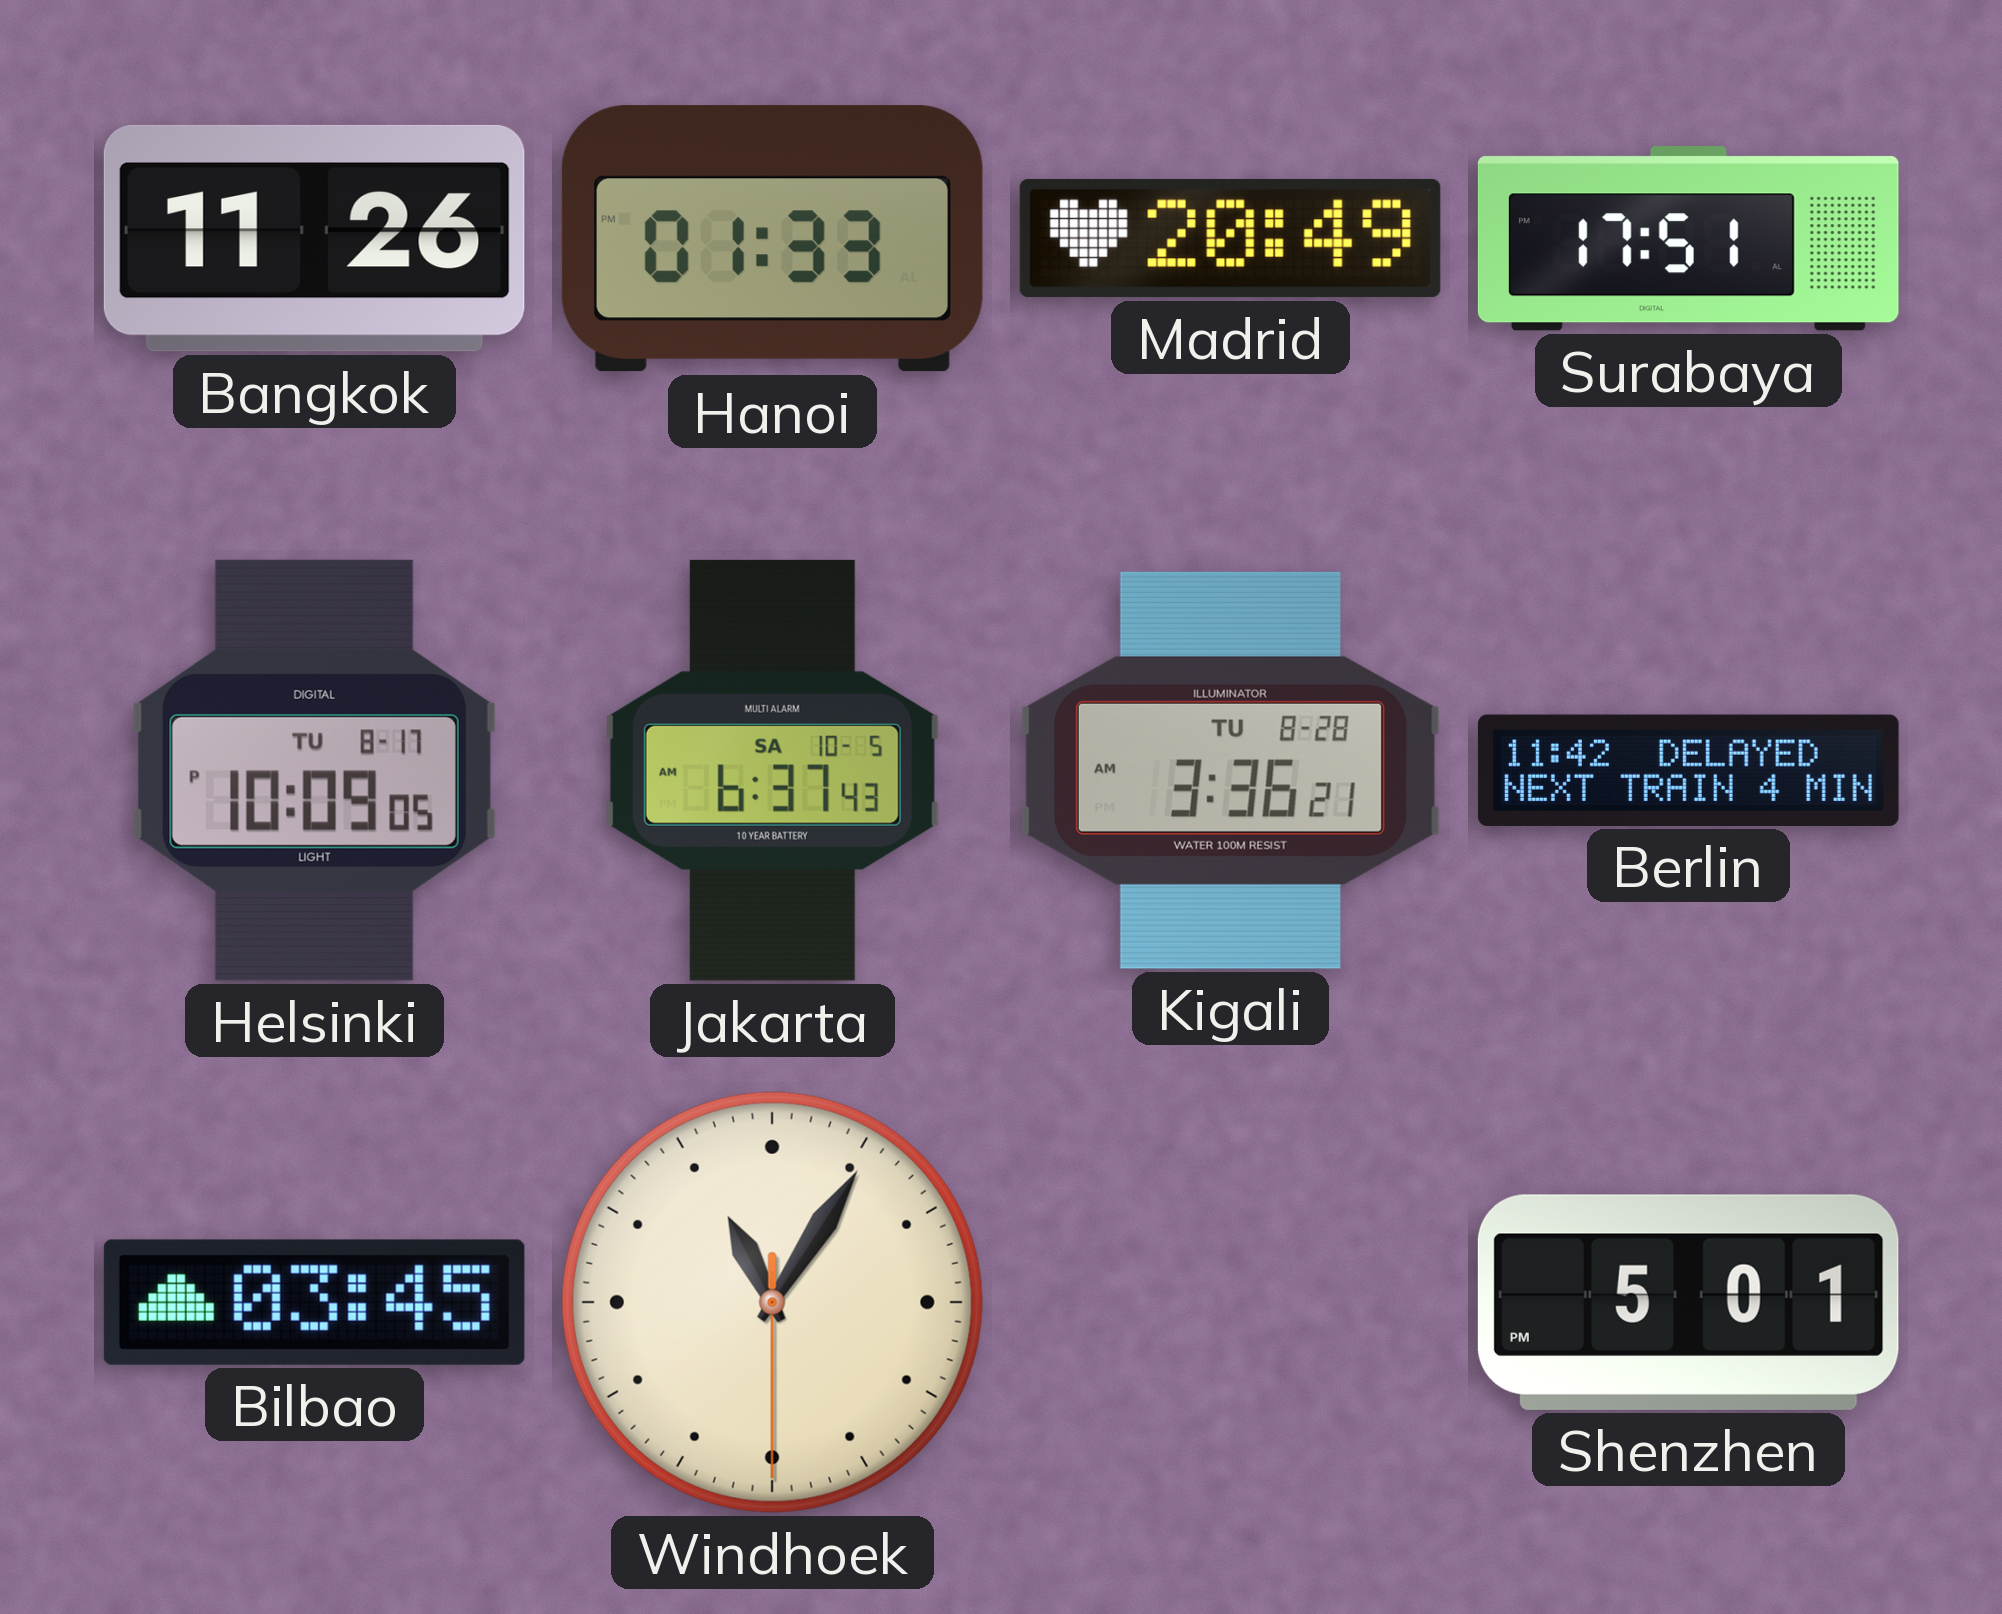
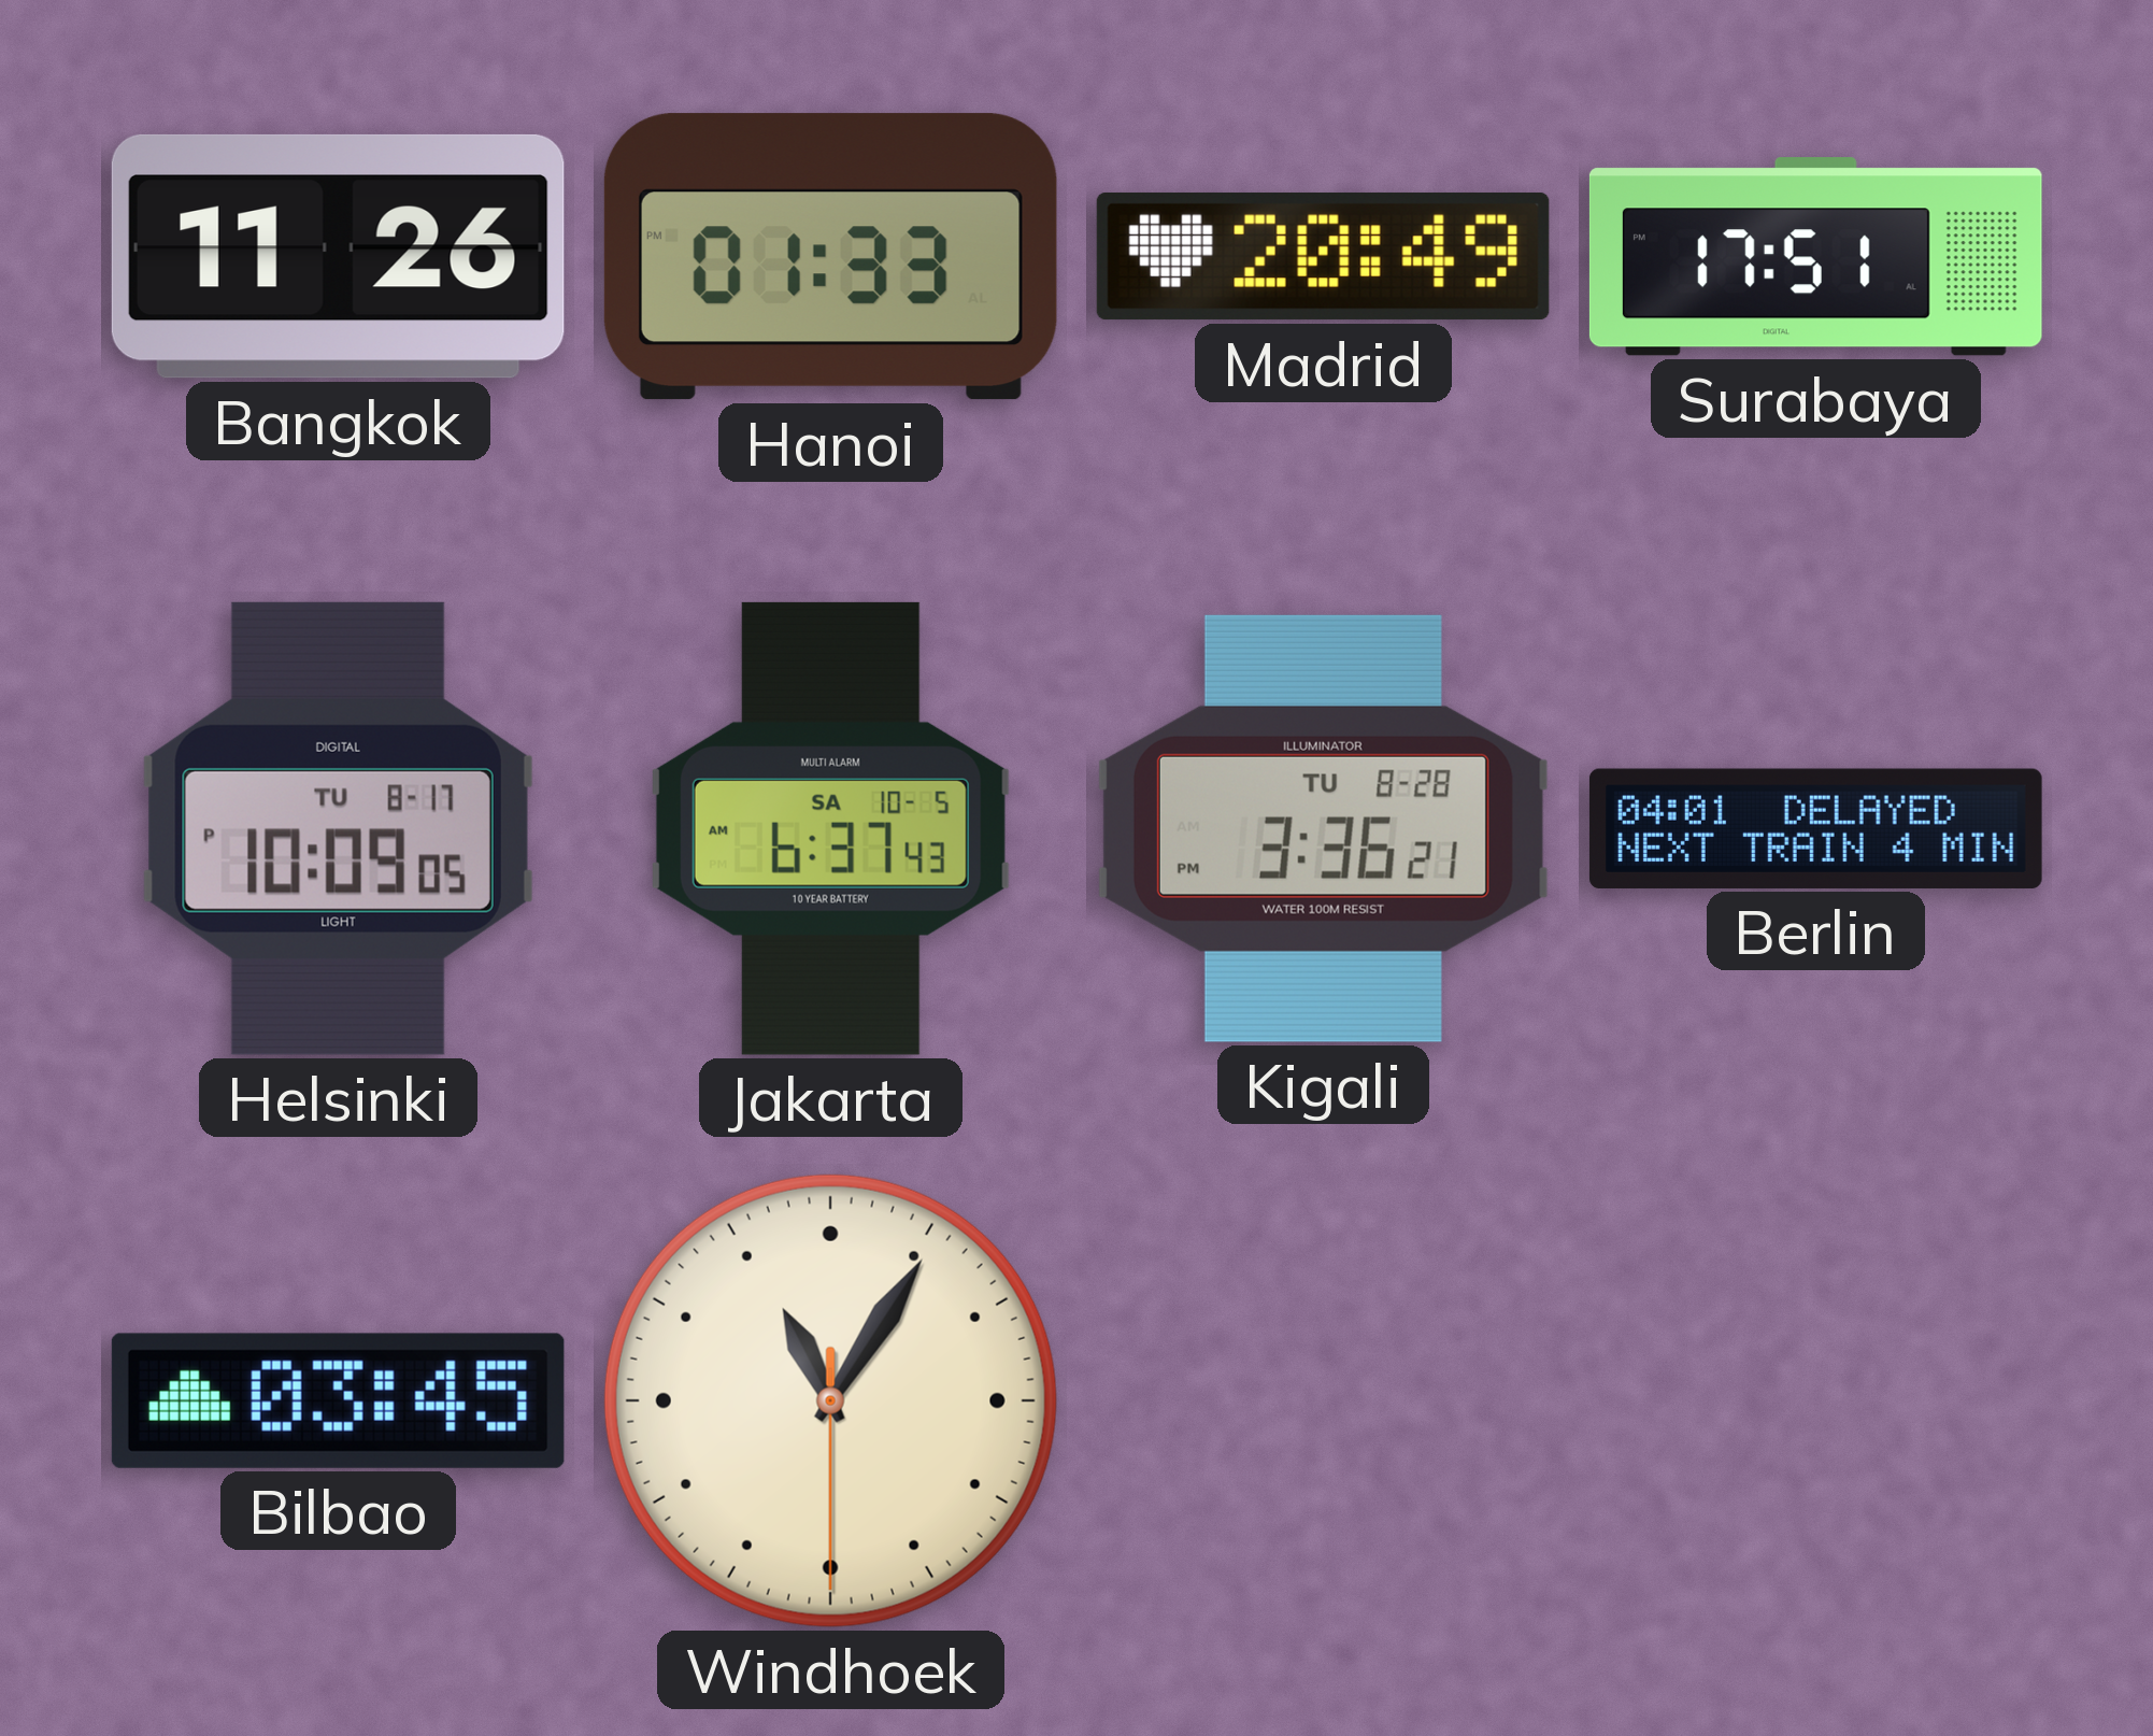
Kigali: 3:36:21 AM -> 3:36:21 PM
Berlin: 11:42 -> 04:01
Shenzhen: 5:01 -> none
